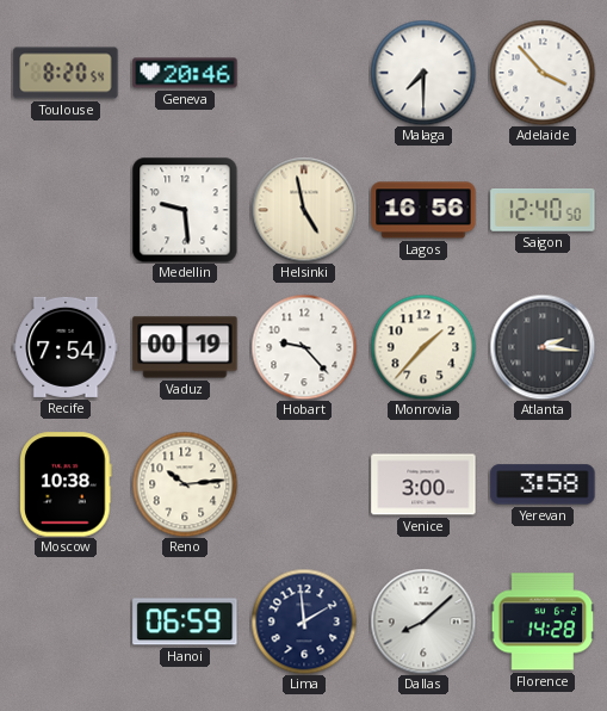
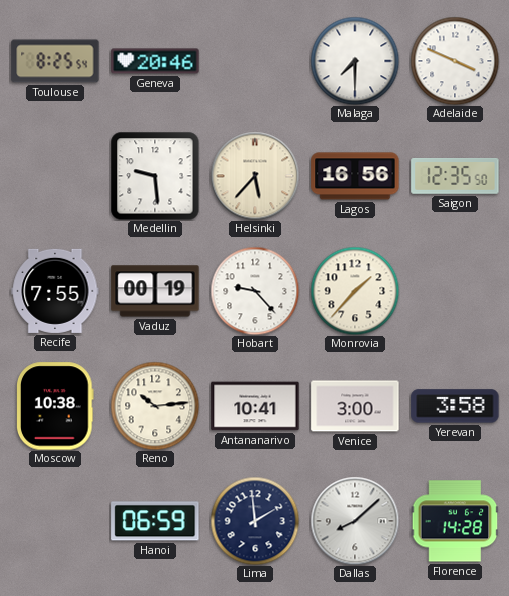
Toulouse: 8:20 -> 8:25
Adelaide: 3:53 -> 3:49
Helsinki: 4:58 -> 5:37
Saigon: 12:40 -> 12:35
Recife: 7:54 -> 7:55
Atlanta: 2:16 -> none
Antananarivo: none -> 10:41
